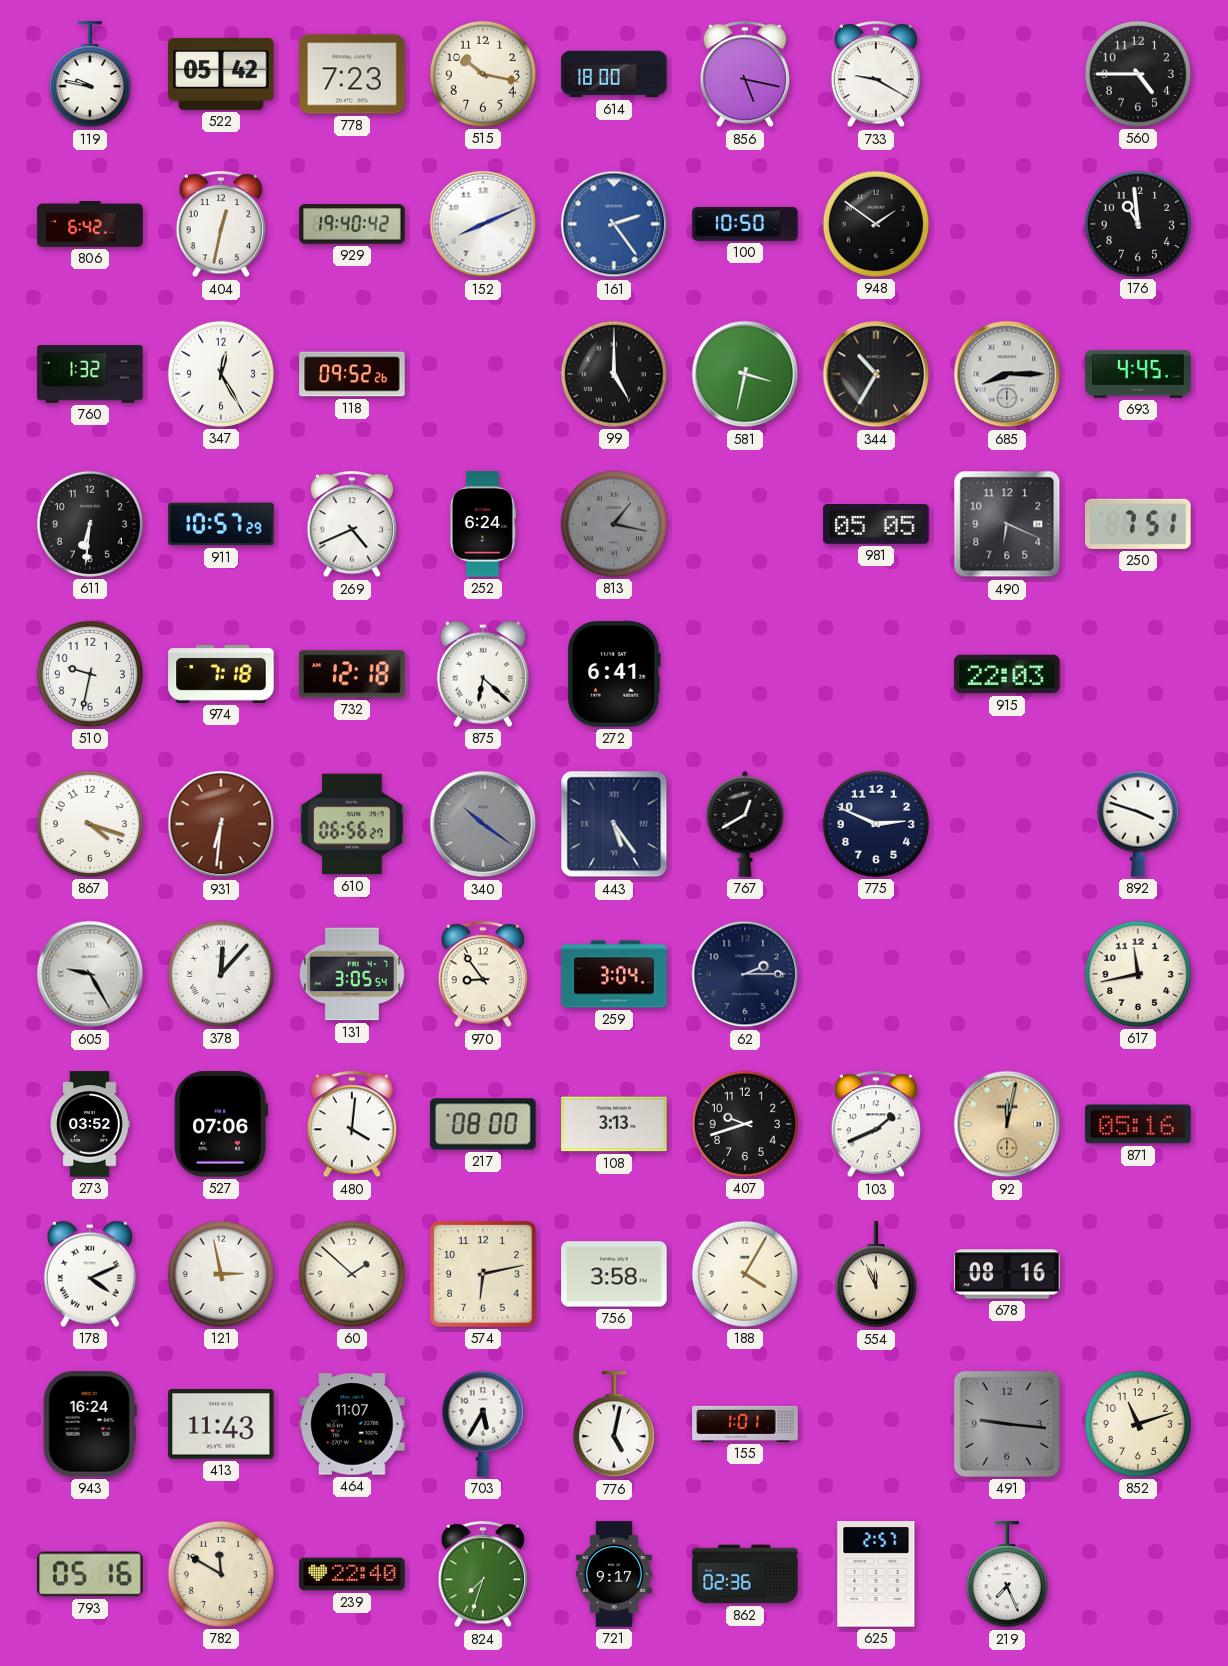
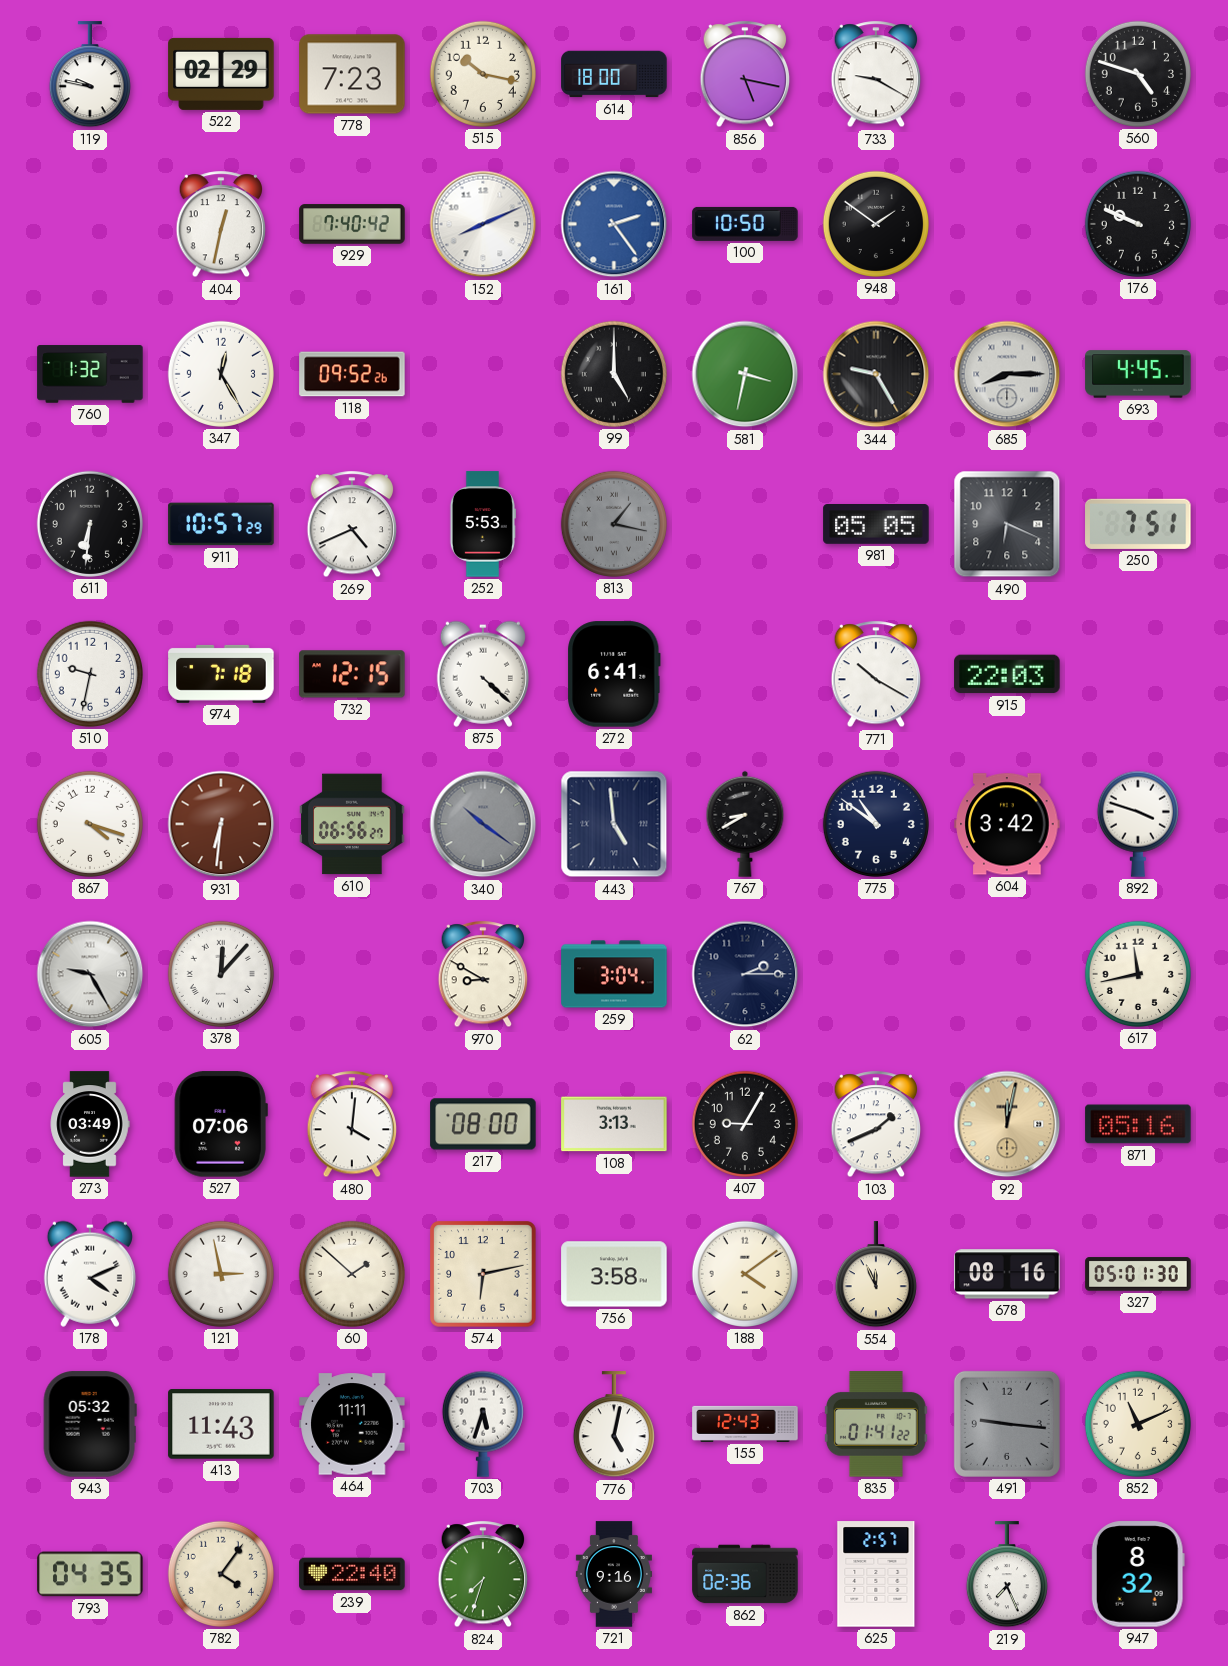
522: 05:42 -> 02:29
560: 4:45 -> 4:48
806: 6:42 -> none
929: 19:40 -> 7:40
176: 10:59 -> 9:49
344: 10:35 -> 9:25
252: 6:24 -> 5:53
732: 12:18 -> 12:15
875: 6:22 -> 4:22
771: none -> 10:20
443: 5:24 -> 4:59
767: 12:40 -> 8:40
775: 2:49 -> 10:51
604: none -> 3:42
131: 3:05 -> none
970: 8:54 -> 8:50
273: 03:52 -> 03:49
407: 9:42 -> 9:05
188: 4:05 -> 4:09
327: none -> 05:01
943: 16:24 -> 05:32
464: 11:07 -> 11:11
703: 5:35 -> 5:33
155: 1:01 -> 12:43
835: none -> 01:41
852: 11:12 -> 11:11
793: 05:16 -> 04:35
782: 11:50 -> 4:06
721: 9:17 -> 9:16
947: none -> 8:32
